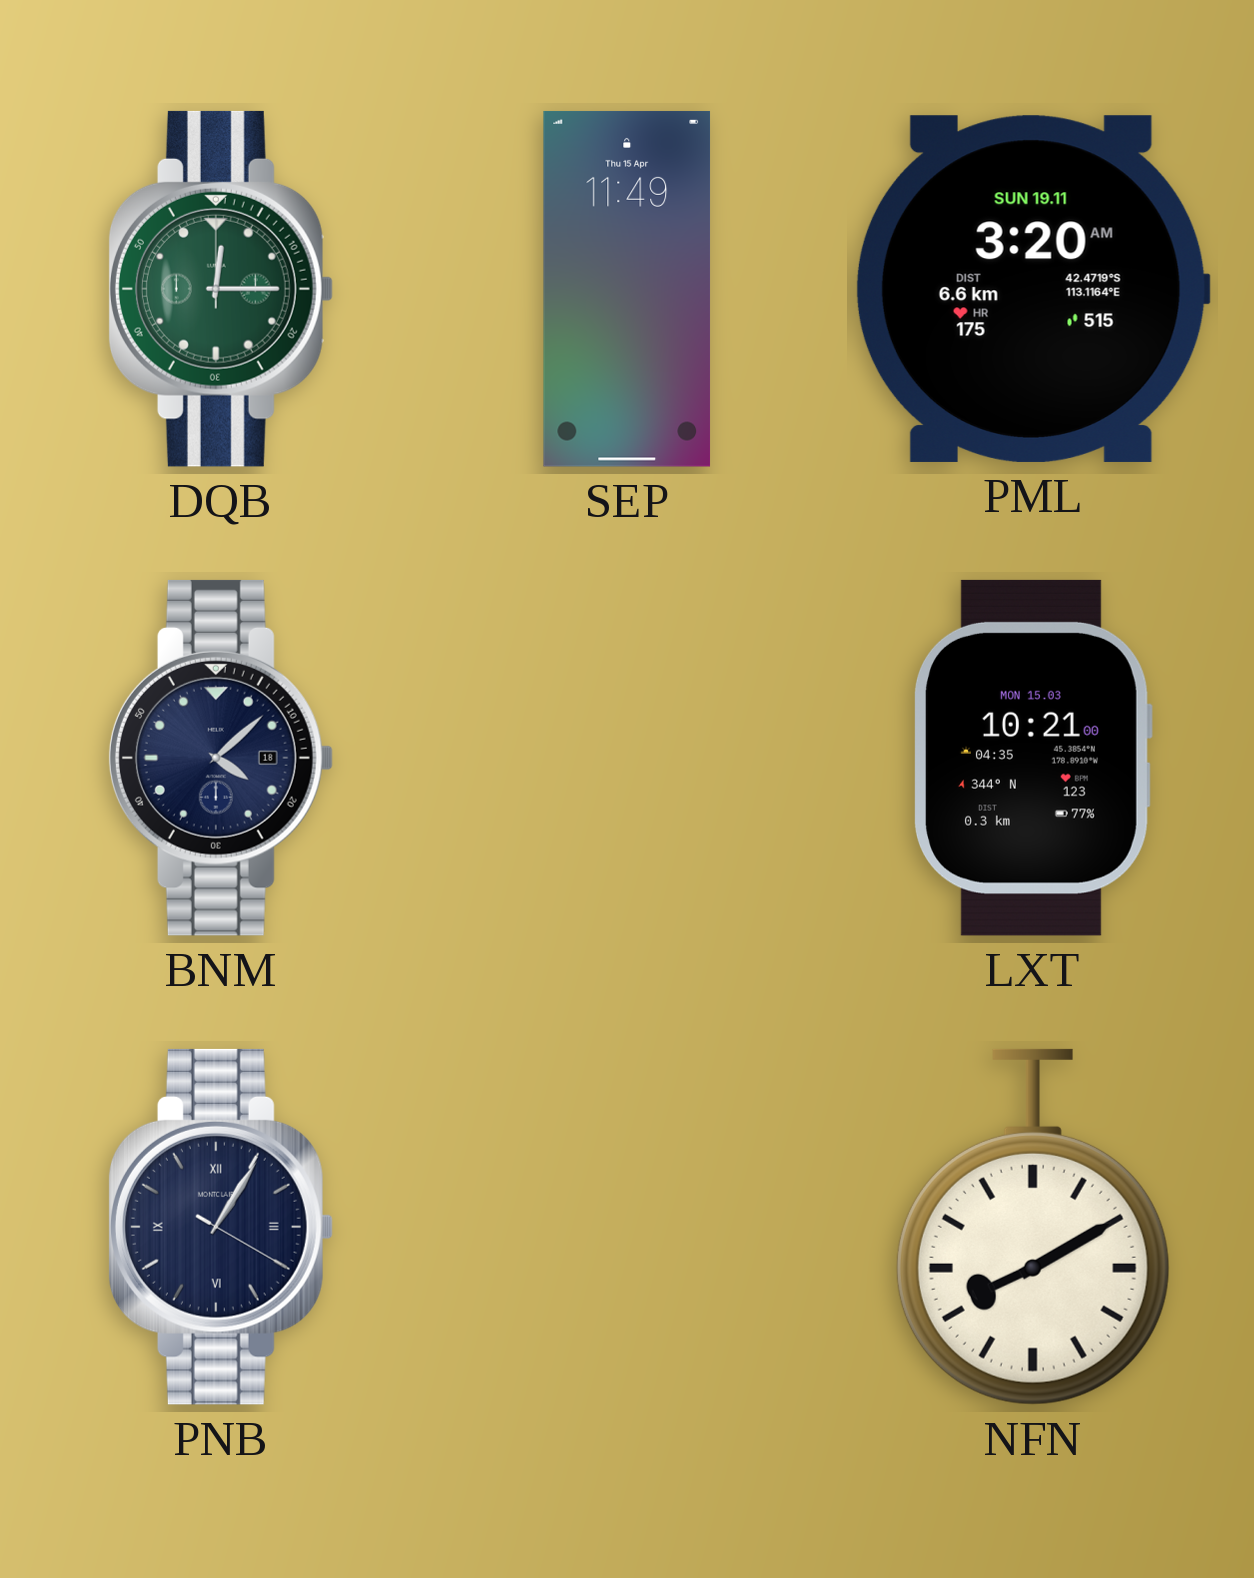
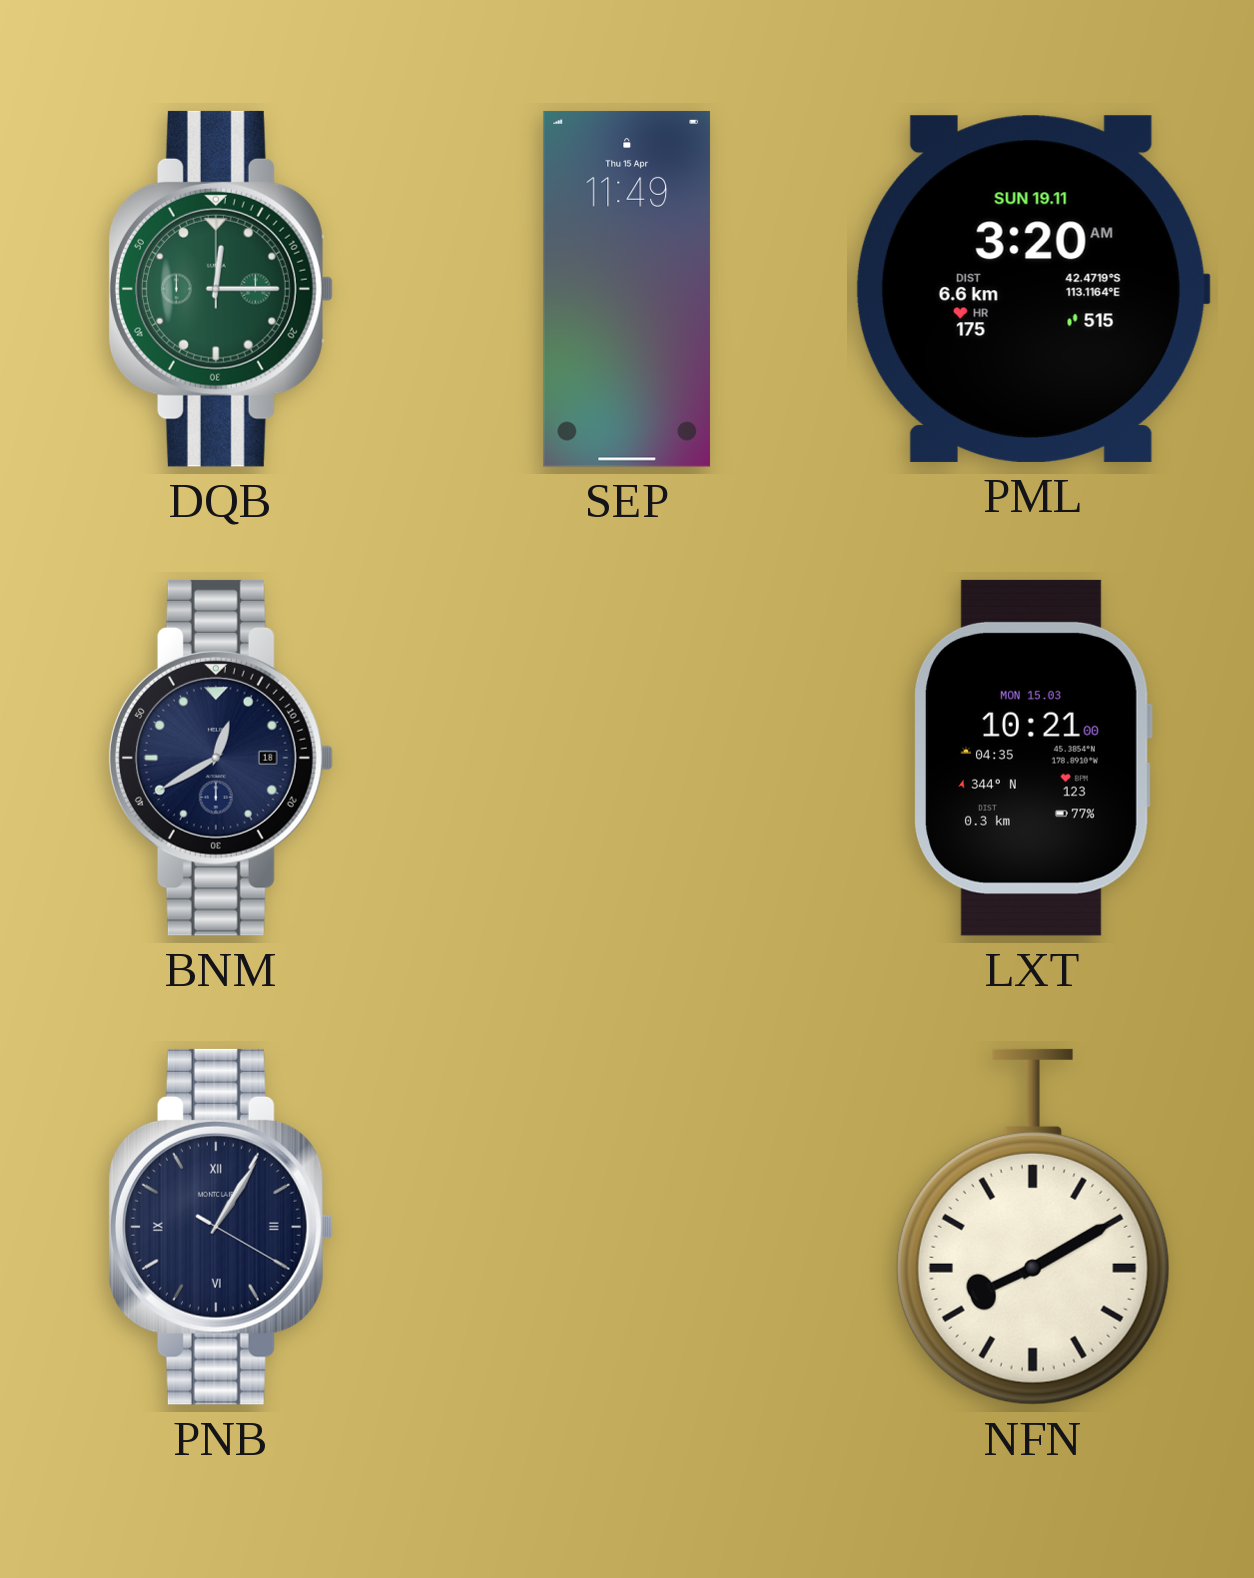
BNM: 4:08 -> 12:40
